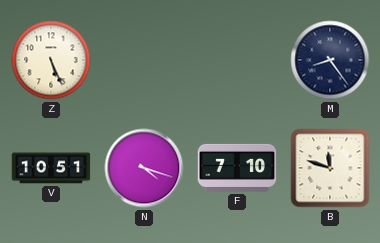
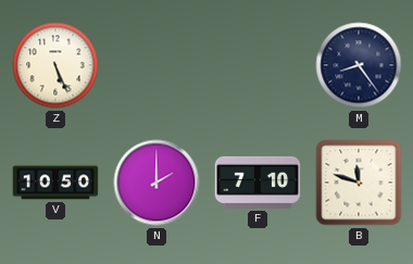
V: 10:51 -> 10:50
N: 4:18 -> 2:00
